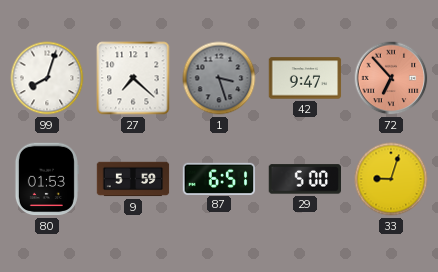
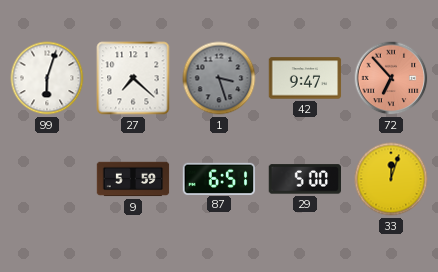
99: 8:03 -> 6:03
80: 01:53 -> none
33: 9:03 -> 12:03
